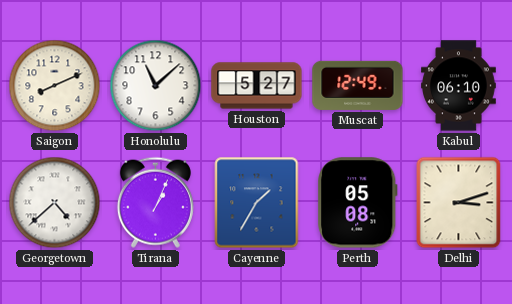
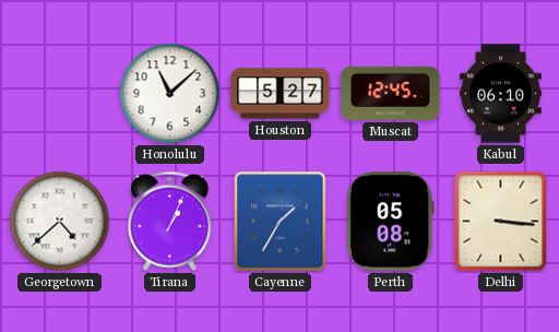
Saigon: 8:11 -> none
Muscat: 12:49 -> 12:45
Delhi: 3:12 -> 3:16
